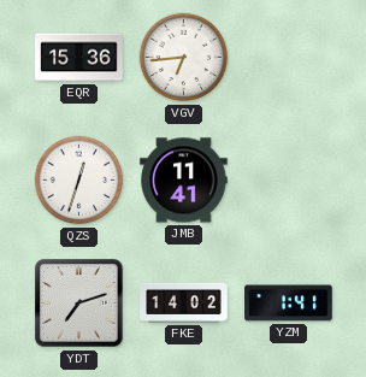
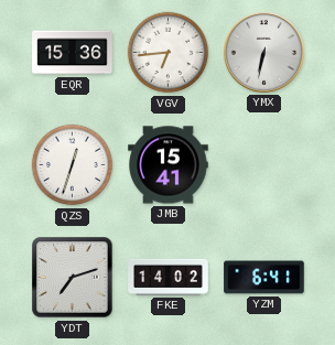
YMX: none -> 6:32
JMB: 11:41 -> 15:41
YZM: 1:41 -> 6:41
